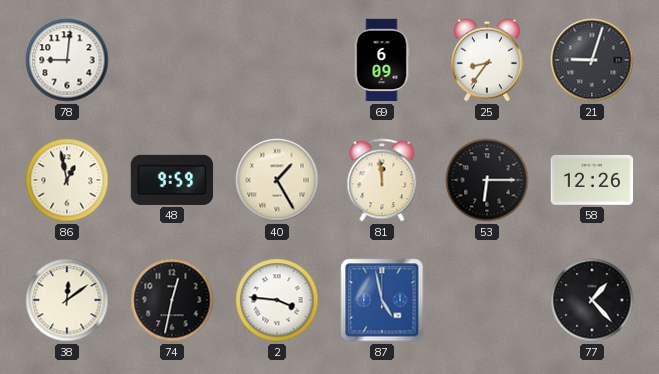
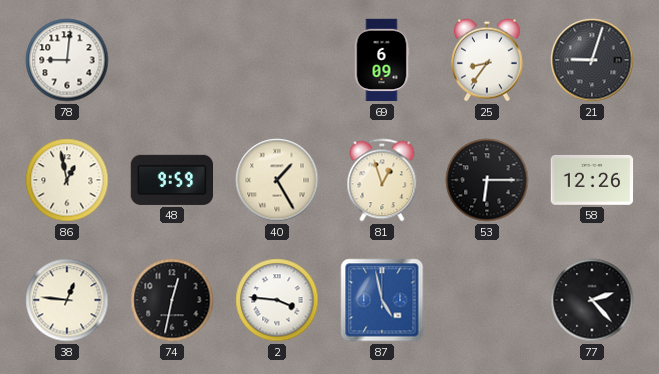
81: 11:59 -> 12:57
38: 12:09 -> 12:46
77: 1:23 -> 2:23
